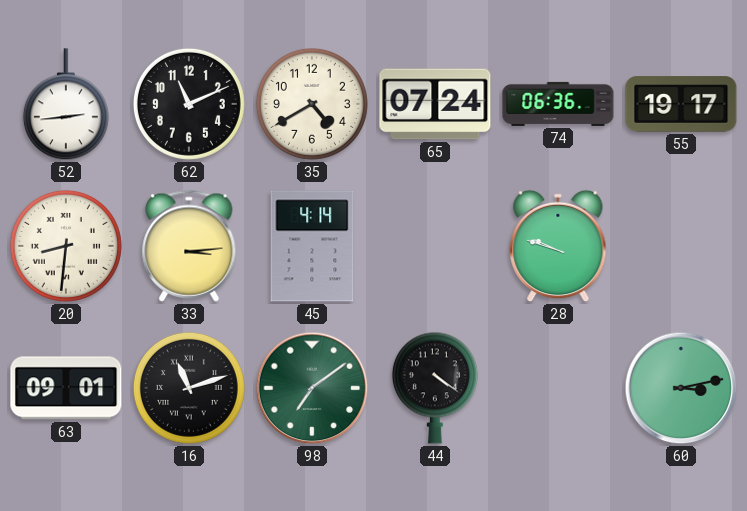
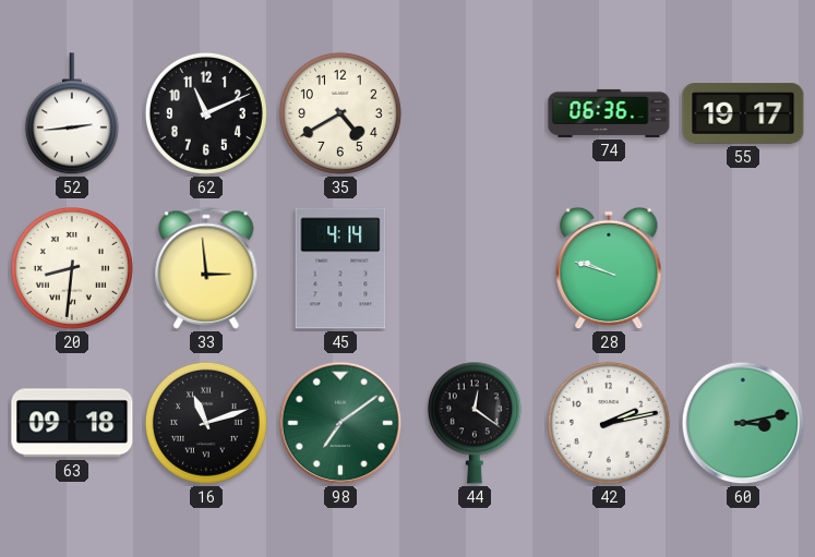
65: 07:24 -> none
33: 3:14 -> 2:59
63: 09:01 -> 09:18
44: 4:21 -> 12:21
42: none -> 2:13
